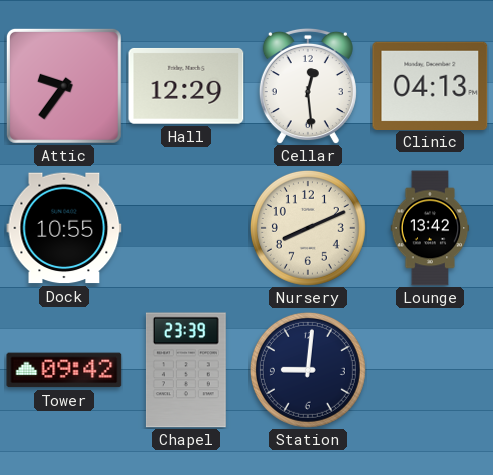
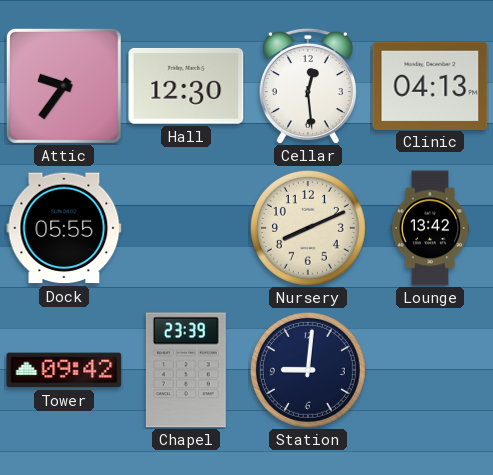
Hall: 12:29 -> 12:30
Dock: 10:55 -> 05:55
